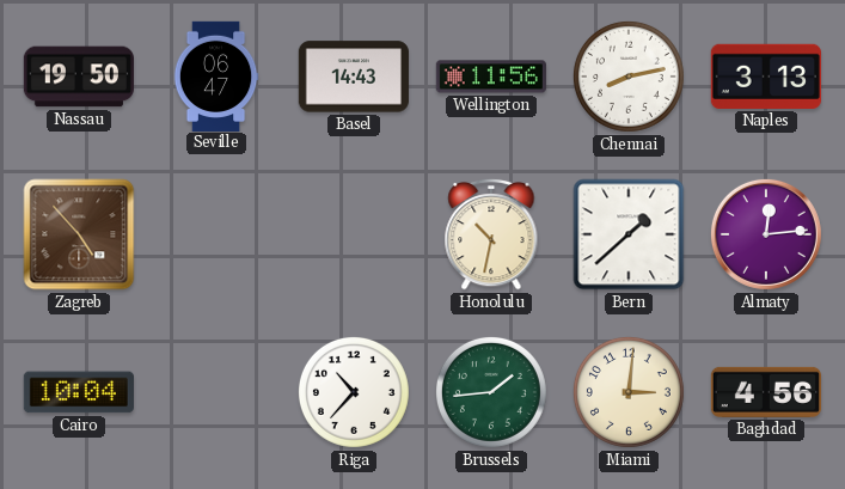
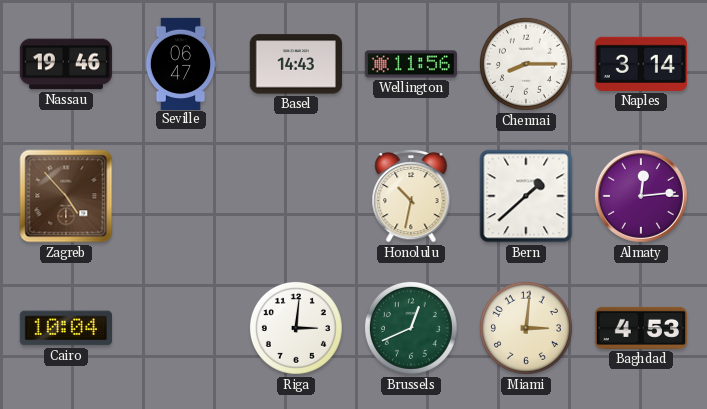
Nassau: 19:50 -> 19:46
Chennai: 8:13 -> 8:15
Naples: 3:13 -> 3:14
Riga: 10:37 -> 3:01
Brussels: 1:44 -> 12:41
Baghdad: 4:56 -> 4:53
